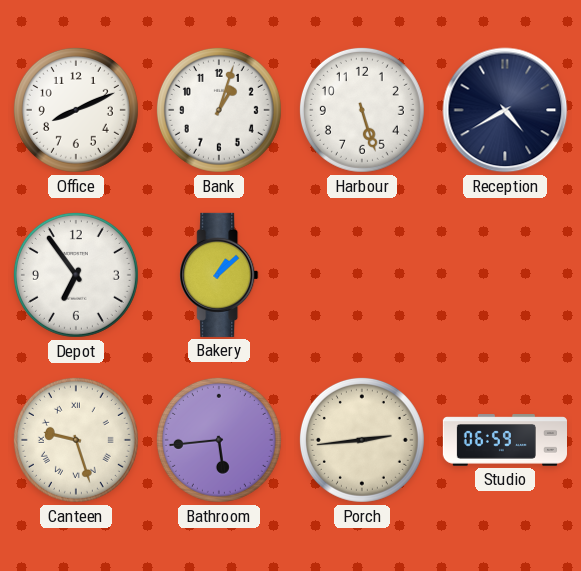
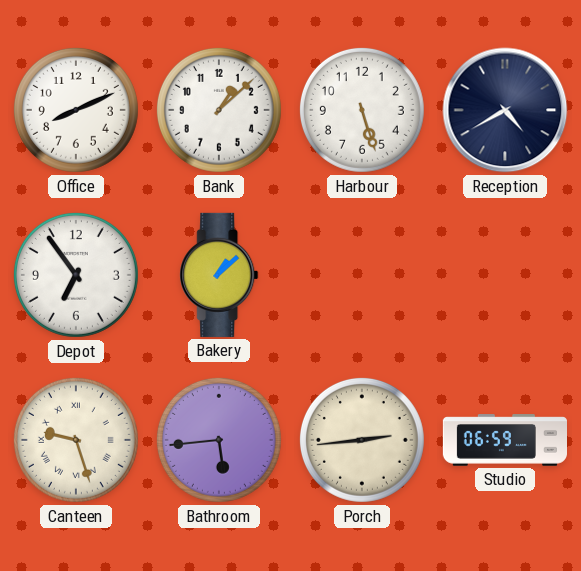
Bank: 1:03 -> 1:08
